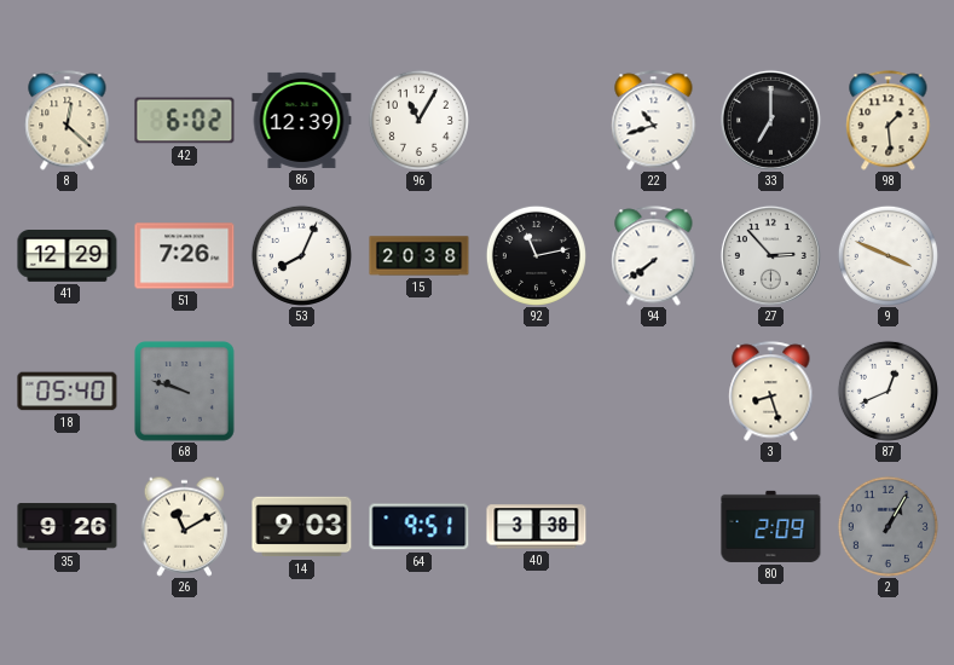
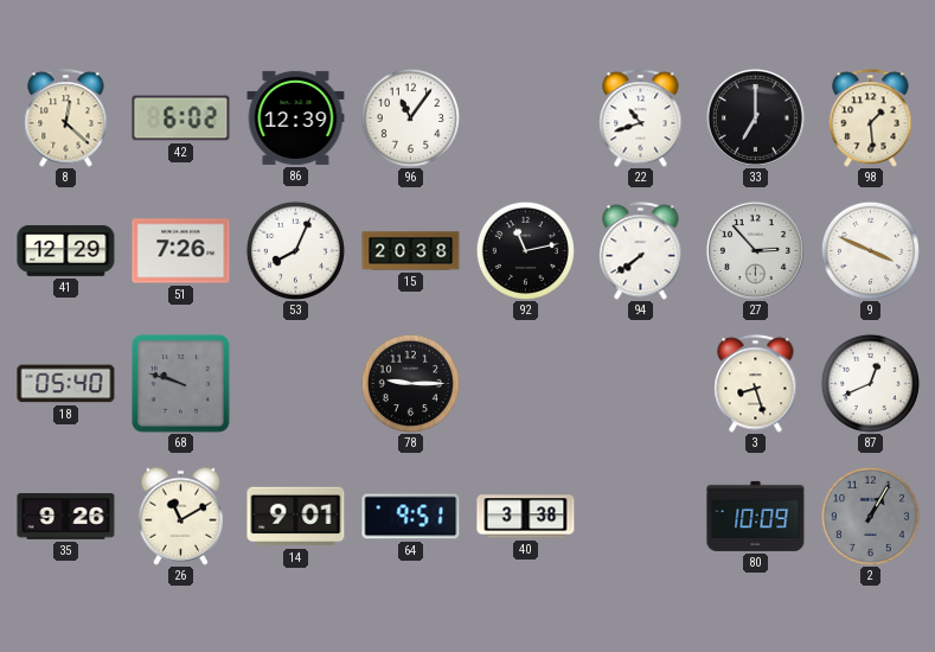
96: 11:05 -> 11:06
78: none -> 9:15
14: 9:03 -> 9:01
80: 2:09 -> 10:09
